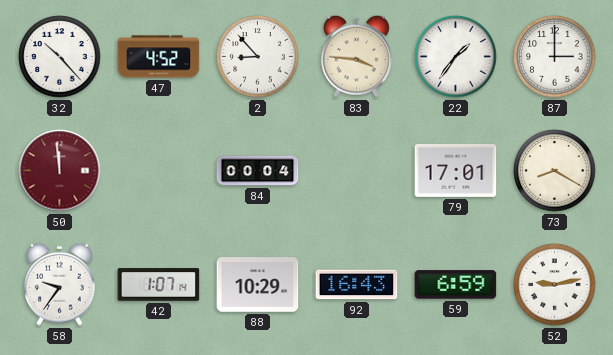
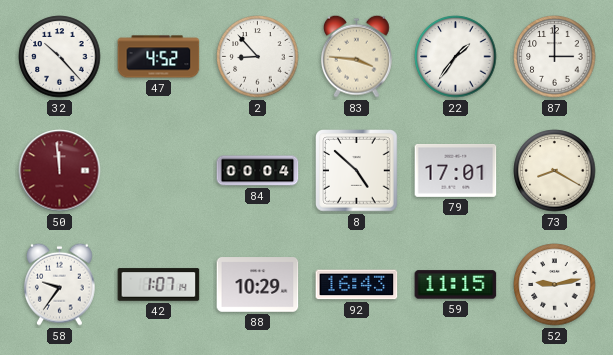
8: none -> 4:52
59: 6:59 -> 11:15
